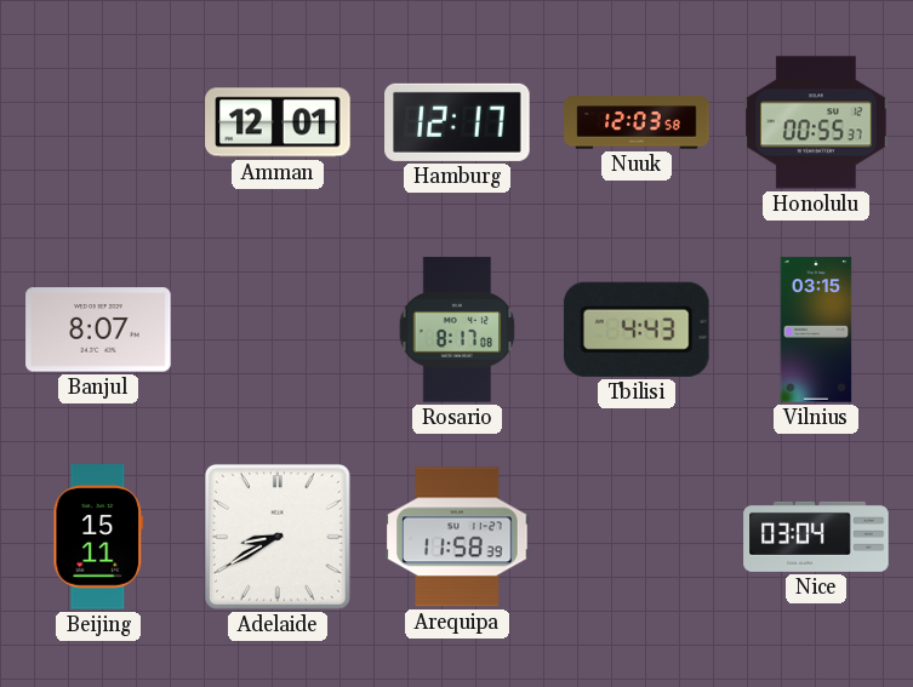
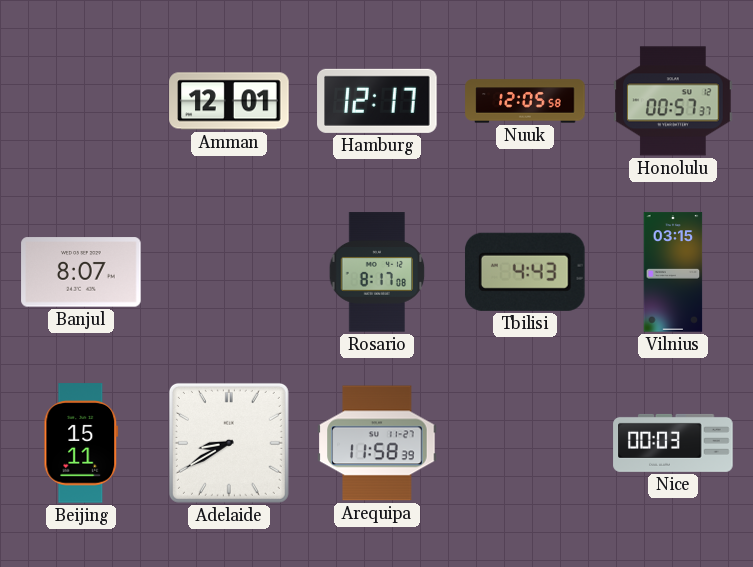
Nuuk: 12:03 -> 12:05
Honolulu: 00:55 -> 00:57
Nice: 03:04 -> 00:03
